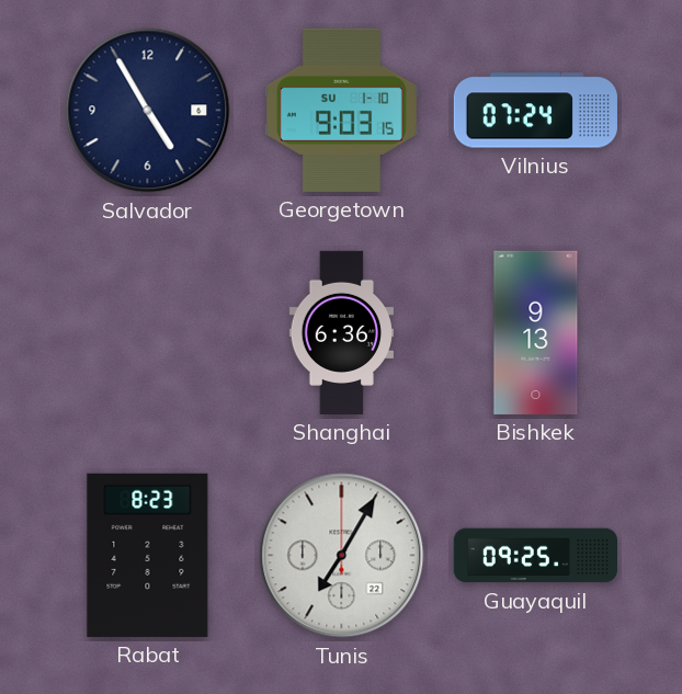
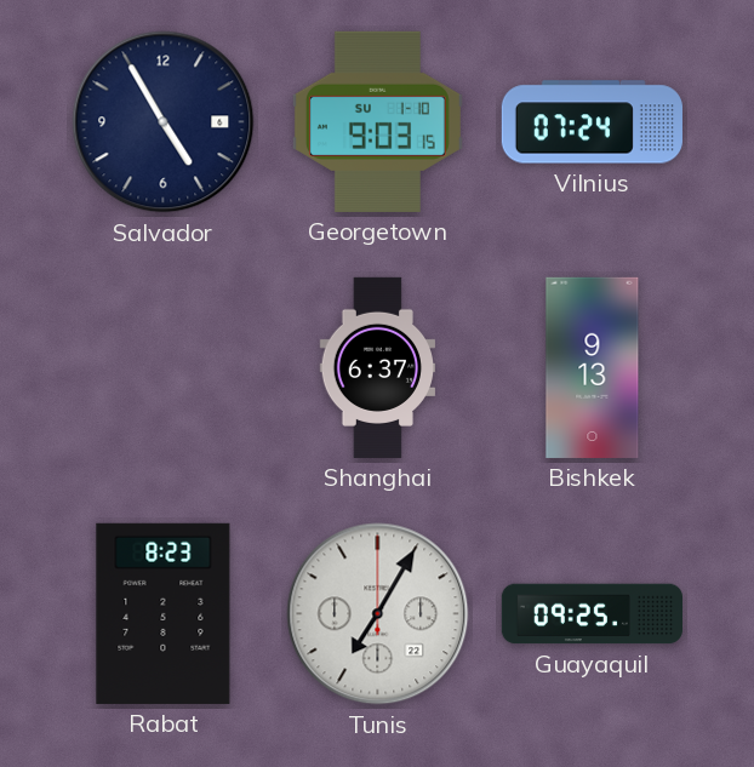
Shanghai: 6:36 -> 6:37
